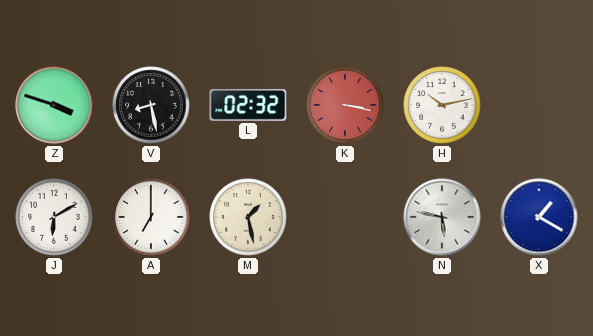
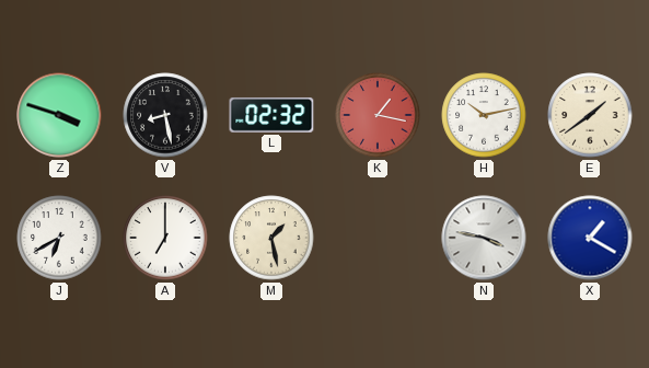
K: 3:17 -> 1:17
E: none -> 1:39
J: 6:10 -> 6:40
N: 5:47 -> 3:47
